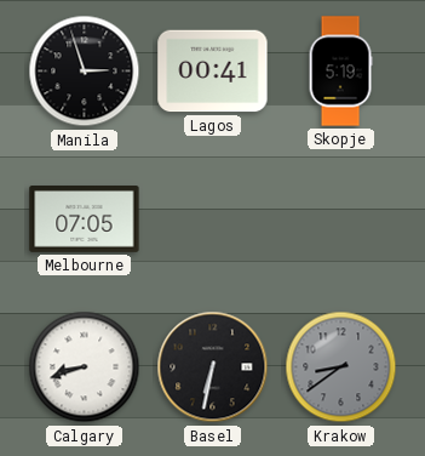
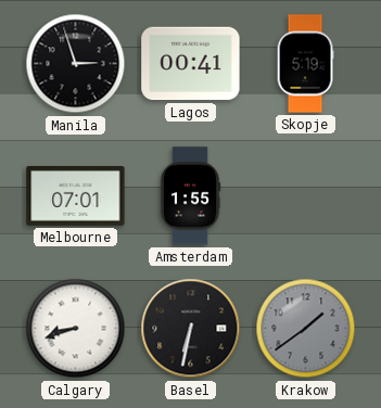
Melbourne: 07:05 -> 07:01
Amsterdam: none -> 1:55
Krakow: 8:39 -> 1:39
